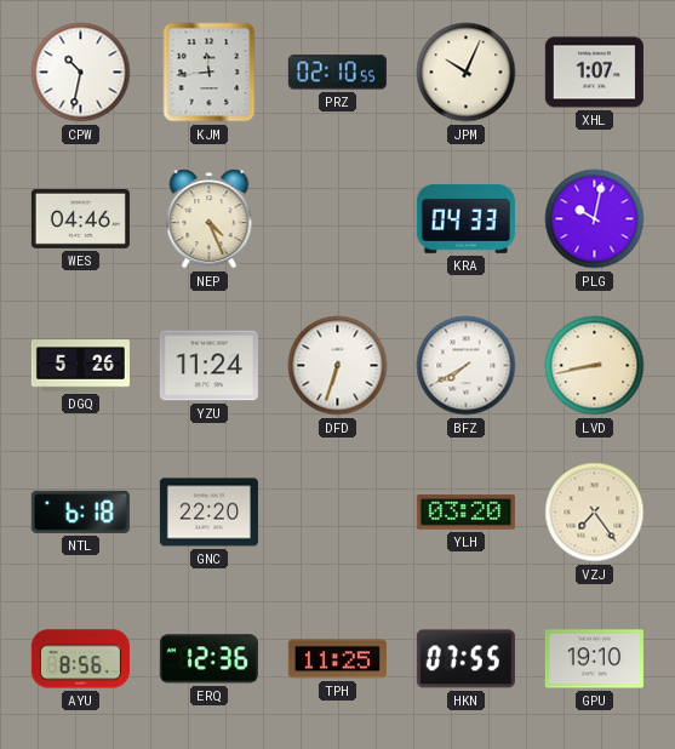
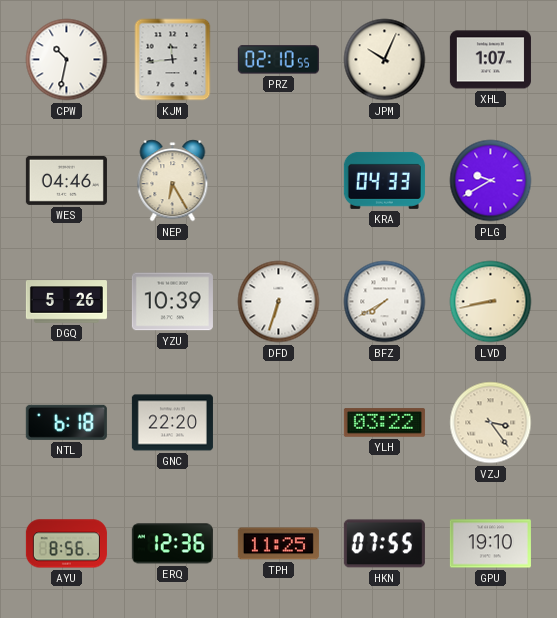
NEP: 4:26 -> 6:25
PLG: 10:02 -> 9:40
YZU: 11:24 -> 10:39
YLH: 03:20 -> 03:22
VZJ: 7:24 -> 3:24
